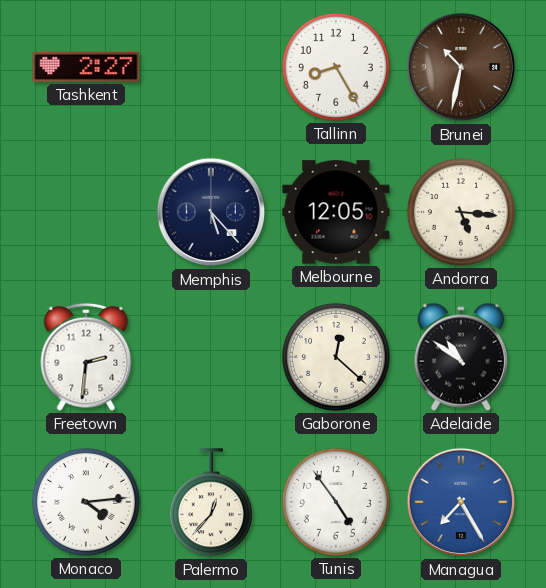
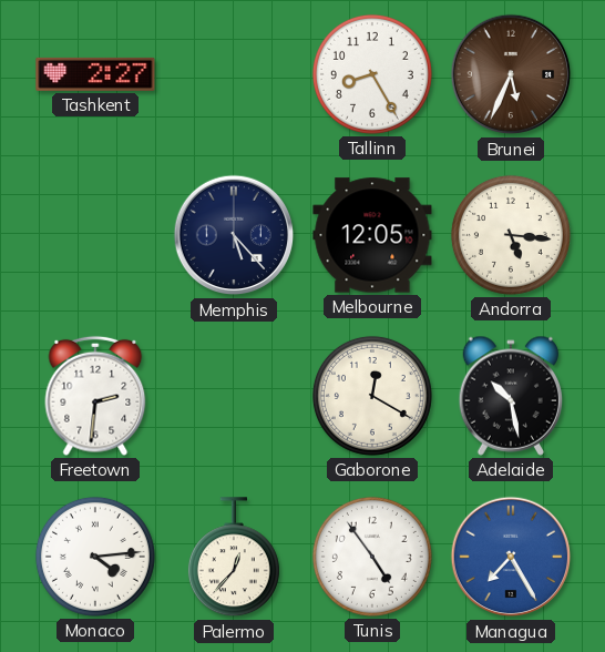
Brunei: 10:32 -> 5:34
Gaborone: 12:22 -> 12:20
Adelaide: 10:51 -> 10:28
